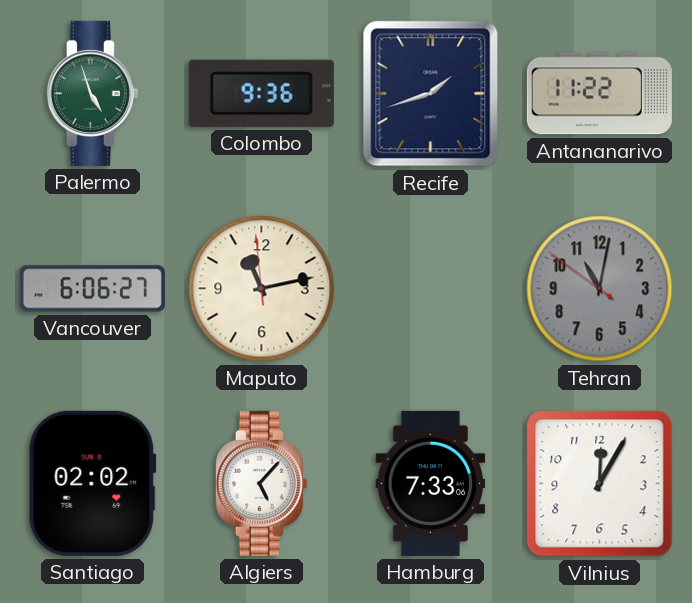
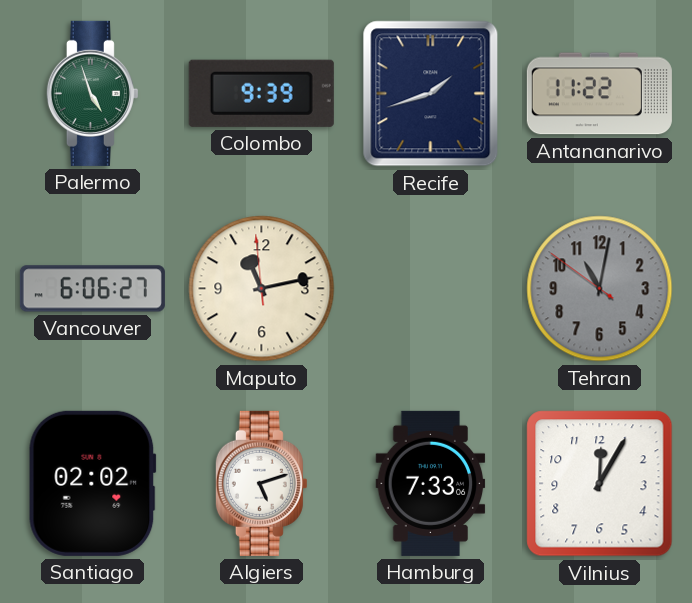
Colombo: 9:36 -> 9:39
Algiers: 5:07 -> 5:12
